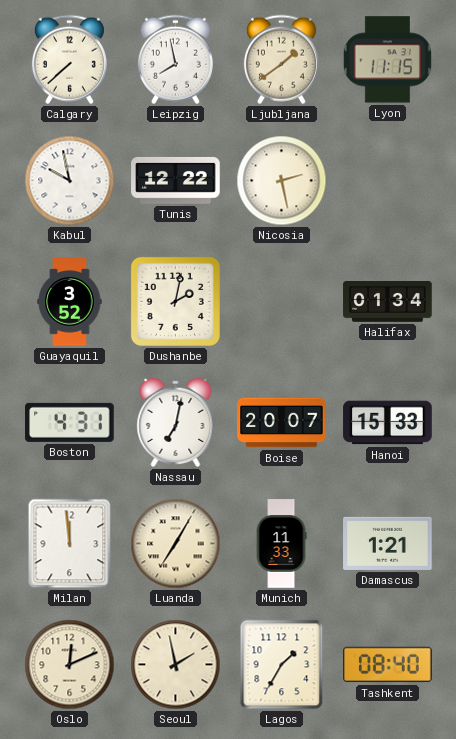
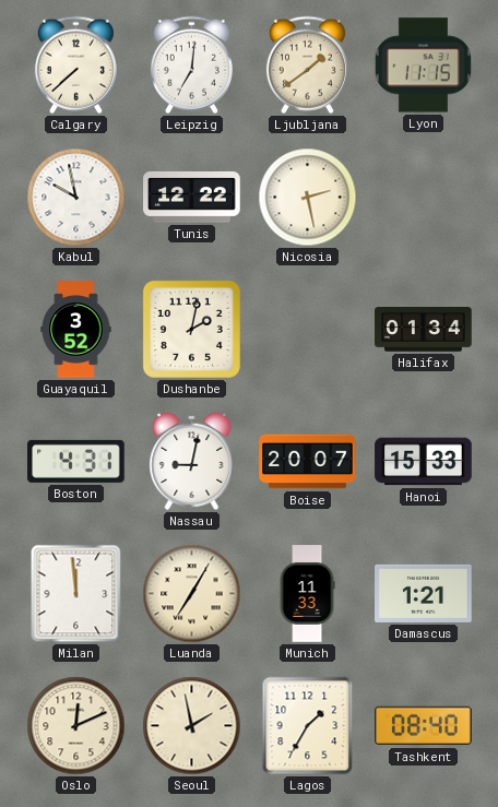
Leipzig: 7:58 -> 7:01
Nassau: 7:02 -> 9:02
